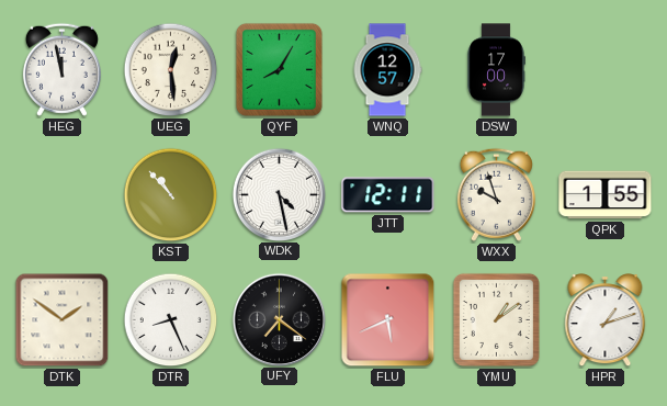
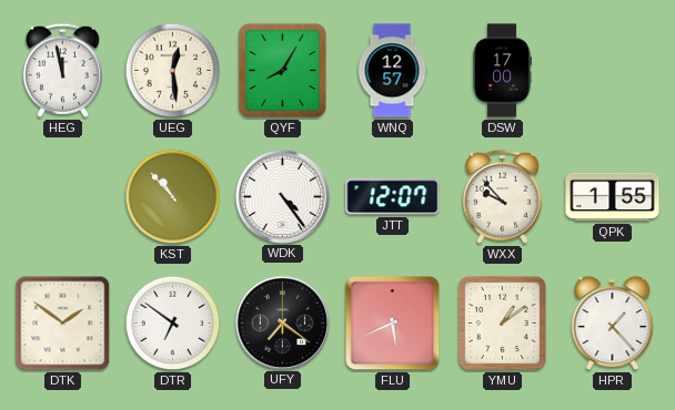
WDK: 4:28 -> 4:24
JTT: 12:11 -> 12:07
WXX: 9:57 -> 9:53
DTR: 8:26 -> 6:51
HPR: 1:12 -> 1:23
